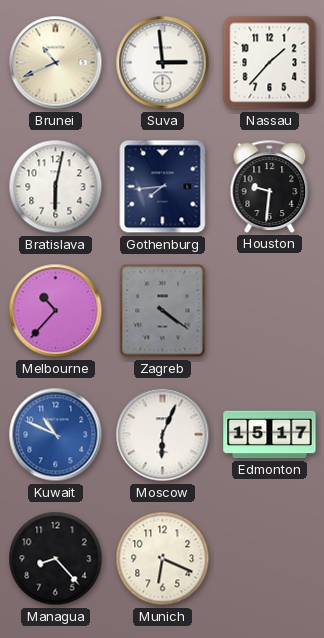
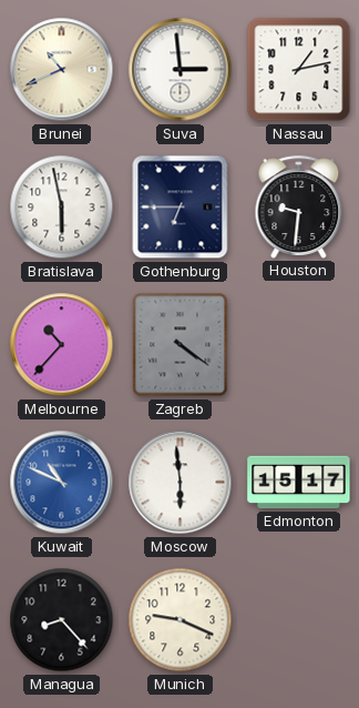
Nassau: 1:37 -> 1:13
Bratislava: 6:02 -> 5:58
Gothenburg: 7:44 -> 6:45
Moscow: 6:04 -> 5:59
Munich: 6:19 -> 9:19
